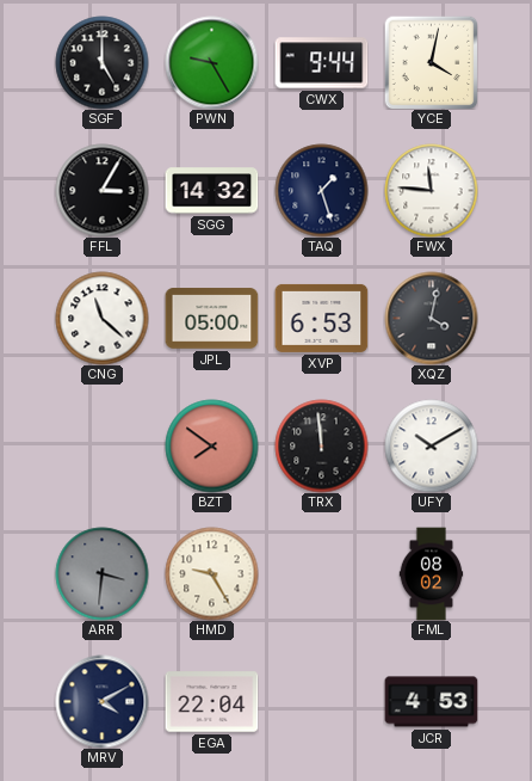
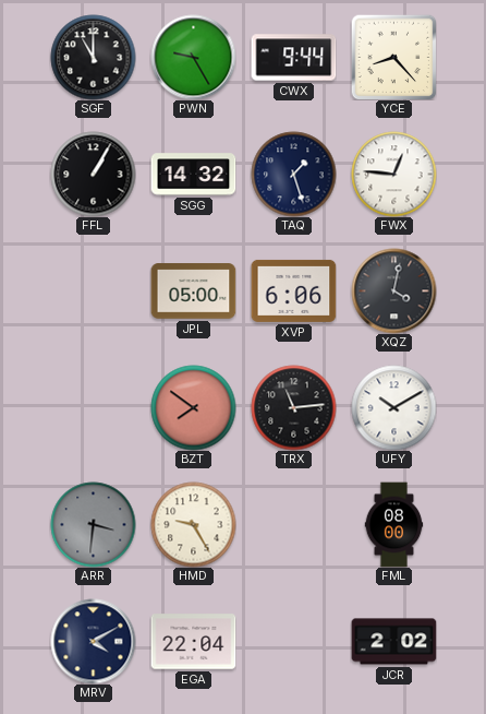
SGF: 5:00 -> 11:00
YCE: 4:02 -> 8:23
FFL: 3:05 -> 1:05
FWX: 11:46 -> 12:46
CNG: 11:22 -> none
XVP: 6:53 -> 6:06
TRX: 11:59 -> 11:14
FML: 08:02 -> 08:00
JCR: 4:53 -> 2:02
